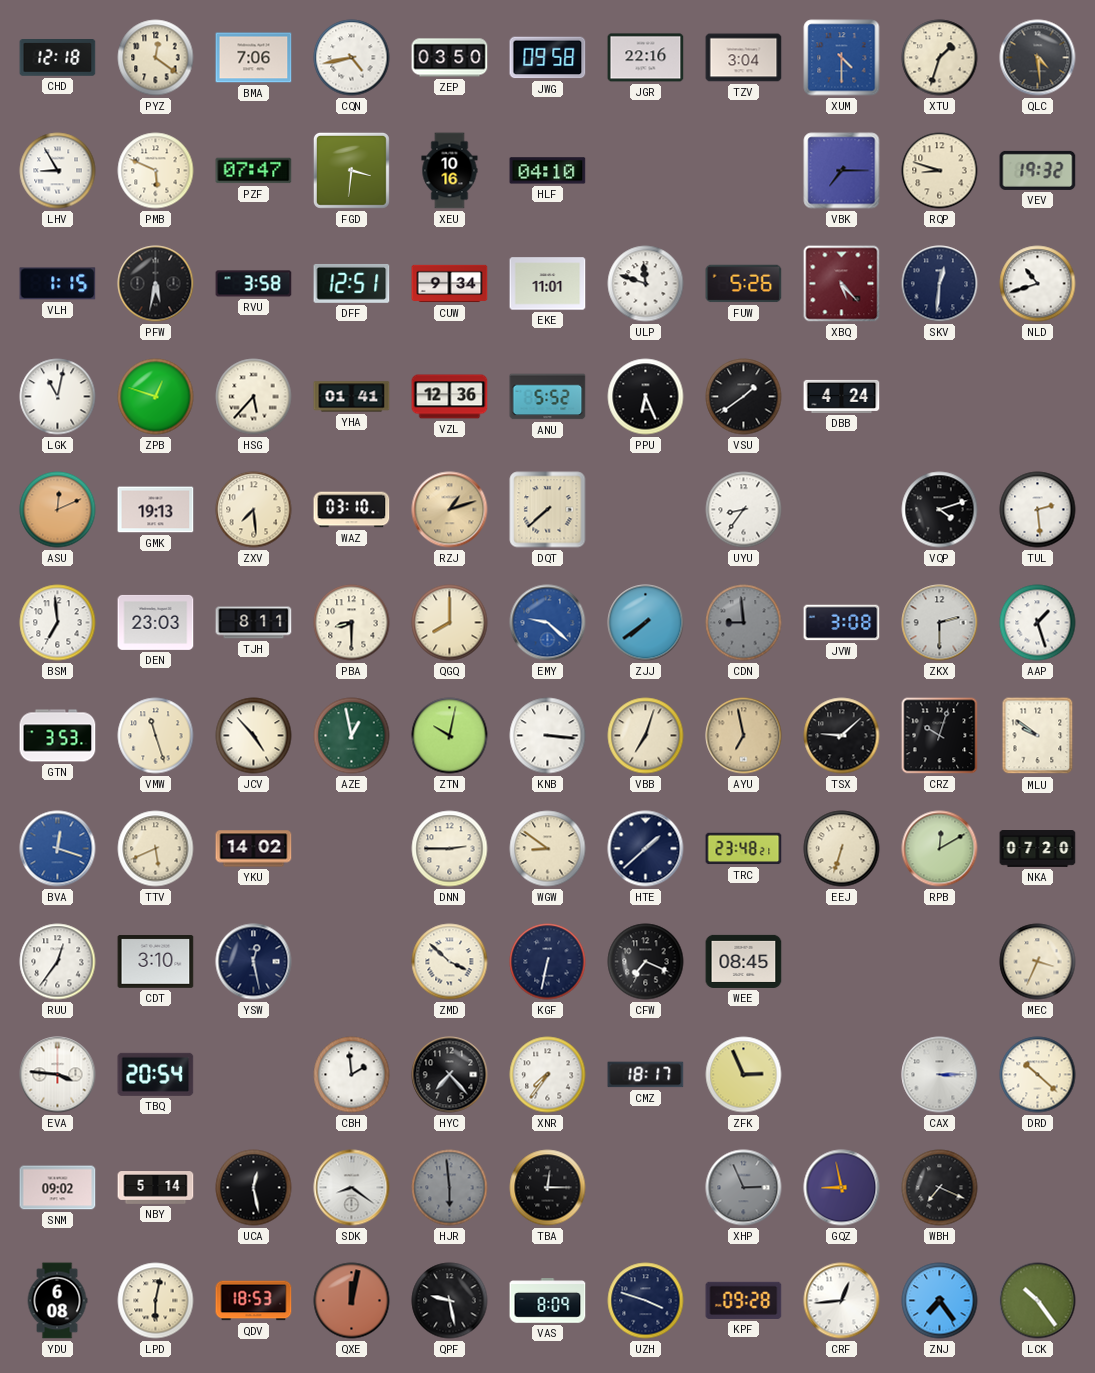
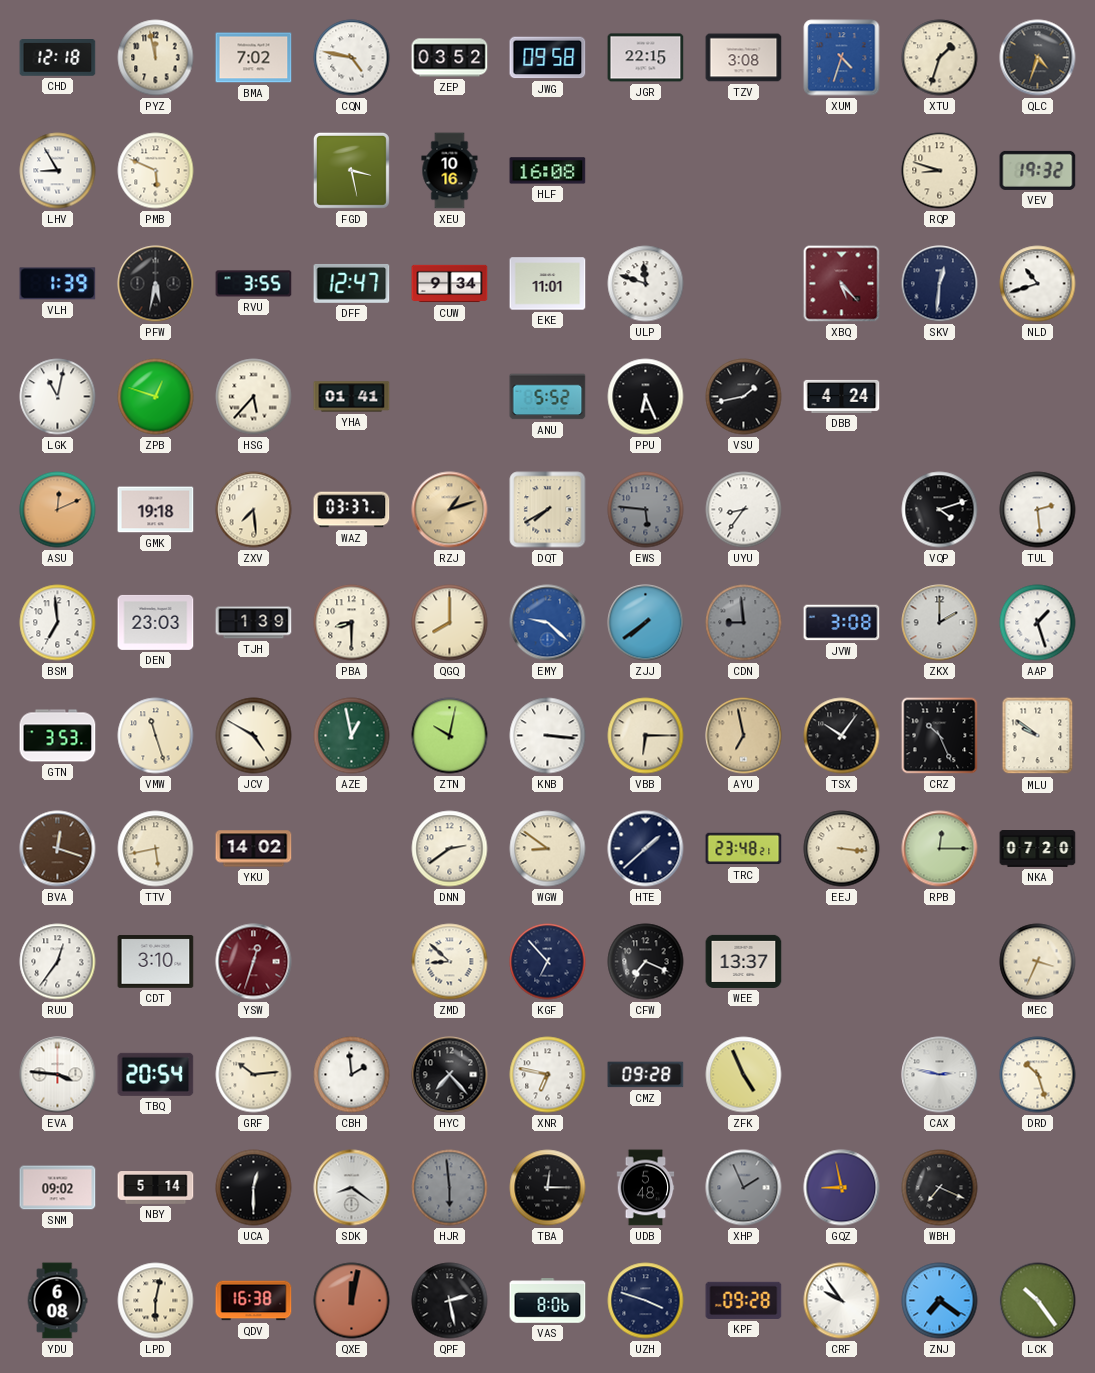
PYZ: 12:21 -> 11:58
BMA: 7:06 -> 7:02
CQN: 4:43 -> 4:47
ZEP: 03:50 -> 03:52
JGR: 22:16 -> 22:15
TZV: 3:04 -> 3:08
XUM: 4:30 -> 4:33
QLC: 4:29 -> 4:33
PZF: 07:47 -> none
FGD: 3:31 -> 3:28
HLF: 04:10 -> 16:08
VBK: 7:15 -> none
VLH: 1:15 -> 1:39
RVU: 3:58 -> 3:55
DFF: 12:51 -> 12:47
FUW: 5:26 -> none
VZL: 12:36 -> none
VSU: 1:39 -> 1:43
GMK: 19:13 -> 19:18
WAZ: 03:10 -> 03:37
DQT: 7:38 -> 7:40
EWS: none -> 5:46
TJH: 8:11 -> 1:39
ZKX: 2:30 -> 2:00
JCV: 4:53 -> 4:50
VBB: 7:03 -> 6:15
TSX: 9:08 -> 10:06
CRZ: 10:03 -> 10:26
BVA dial: blue -> brown
TTV: 5:41 -> 5:43
DNN: 2:45 -> 2:39
EEJ: 6:33 -> 3:16
RPB: 12:10 -> 12:15
YSW: 12:28 -> 12:33
YSW dial: navy -> burgundy
ZMD: 3:52 -> 8:52
KGF: 6:32 -> 6:53
WEE: 08:45 -> 13:37
GRF: none -> 10:14
XNR: 7:36 -> 6:47
CMZ: 18:17 -> 09:28
ZFK: 2:56 -> 4:56
CAX: 3:15 -> 2:47
DRD: 10:22 -> 10:27
UCA: 12:28 -> 12:30
UDB: none -> 5:48
XHP: 2:56 -> 1:56
QDV: 18:53 -> 16:38
QPF: 9:28 -> 2:28
VAS: 8:09 -> 8:06
CRF: 12:44 -> 9:54
ZNJ: 7:24 -> 7:21
